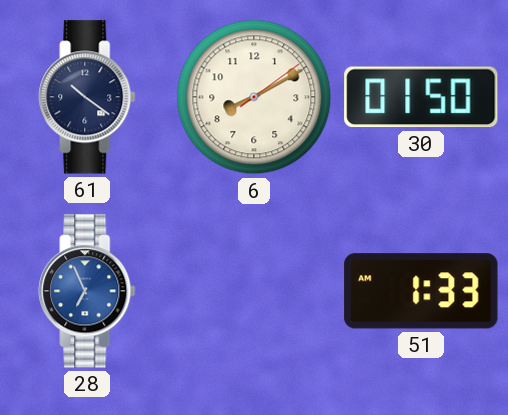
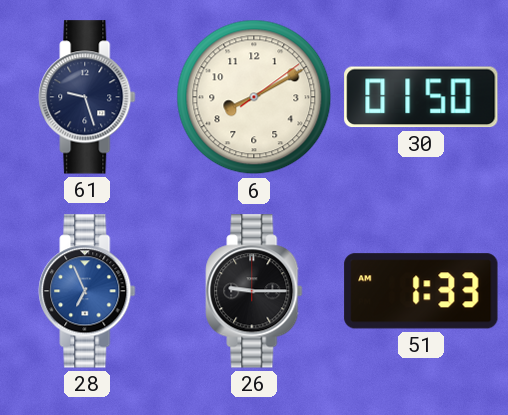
61: 10:21 -> 9:27
26: none -> 9:15
